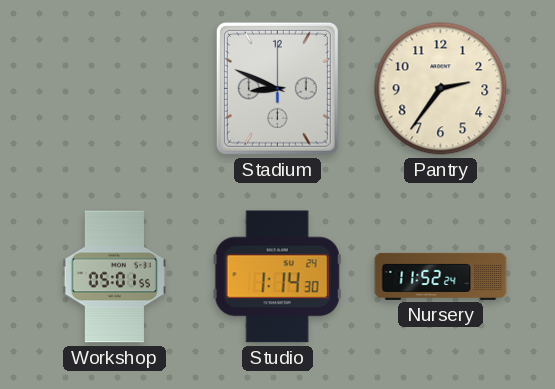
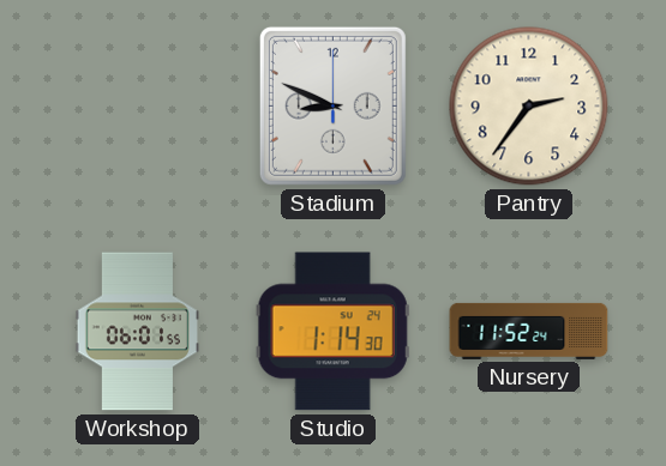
Workshop: 05:01 -> 06:01
